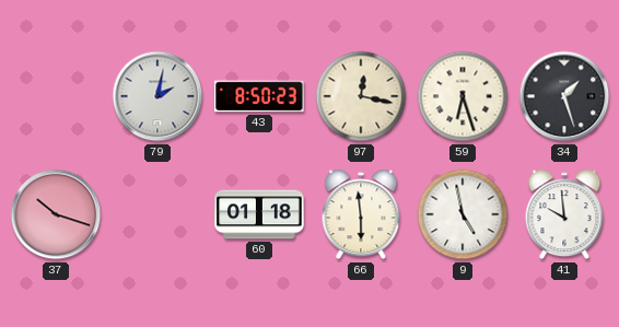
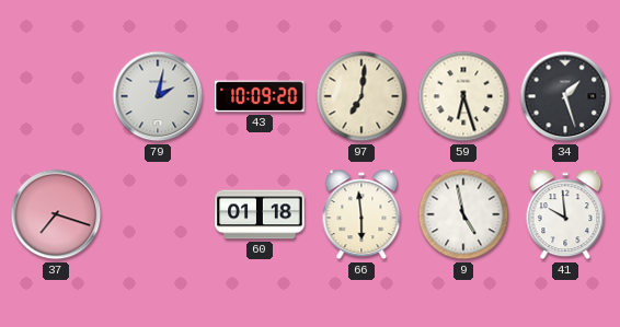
43: 8:50 -> 10:09
97: 12:17 -> 7:01
37: 10:18 -> 7:18
